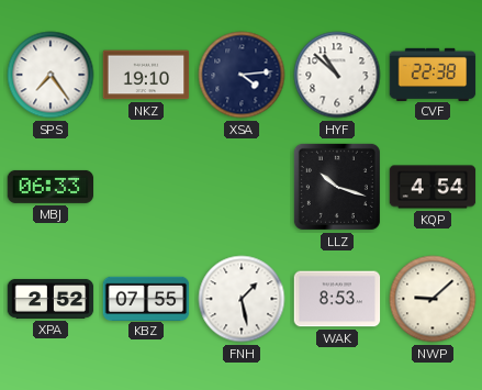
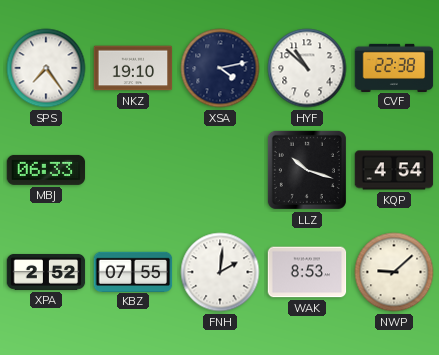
XSA: 4:14 -> 4:13
FNH: 1:28 -> 2:01
